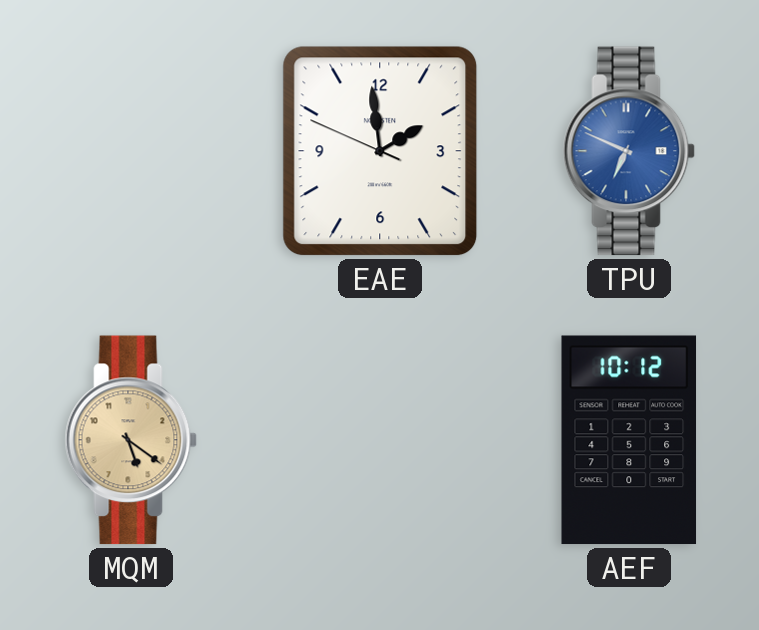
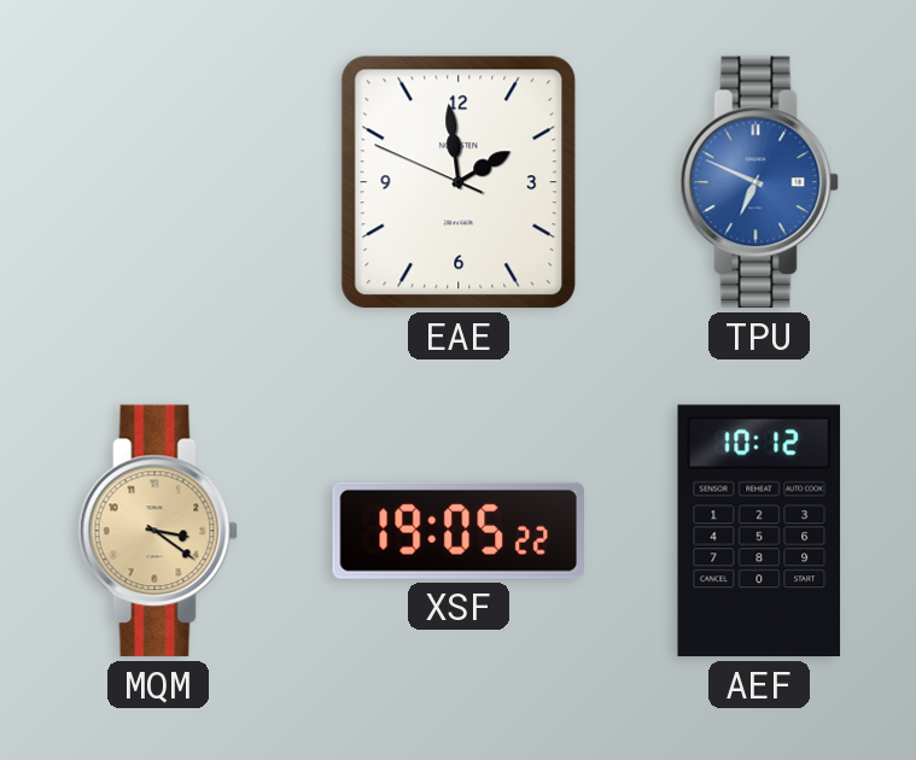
MQM: 5:21 -> 3:21
XSF: none -> 19:05
